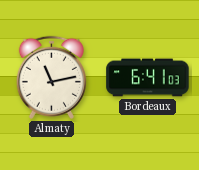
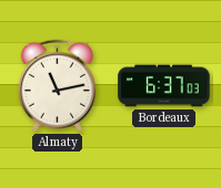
Bordeaux: 6:41 -> 6:37
